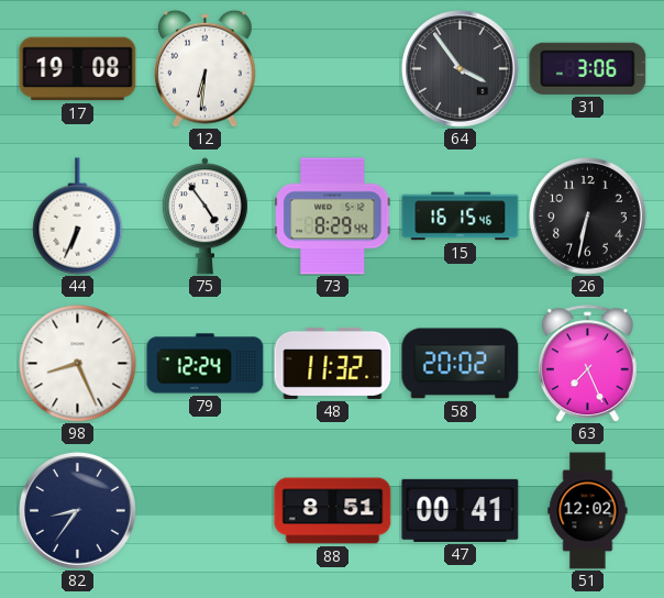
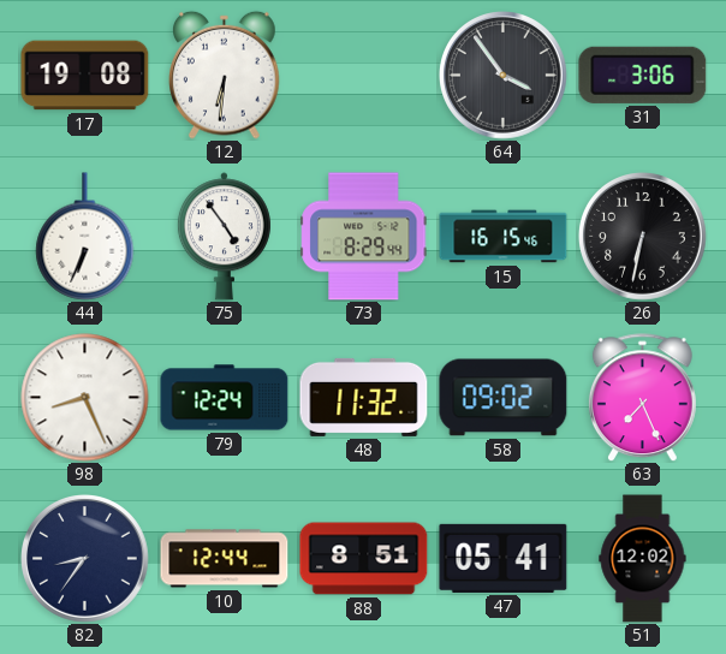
58: 20:02 -> 09:02
10: none -> 12:44
47: 00:41 -> 05:41
